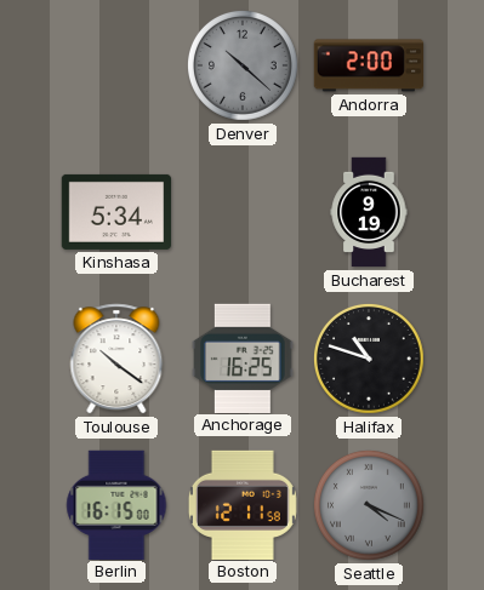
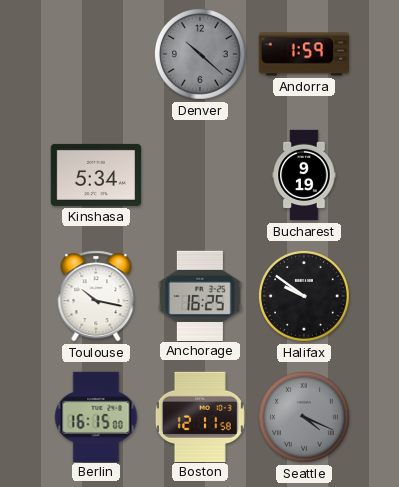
Andorra: 2:00 -> 1:59
Toulouse: 10:21 -> 10:17
Halifax: 10:48 -> 9:51
